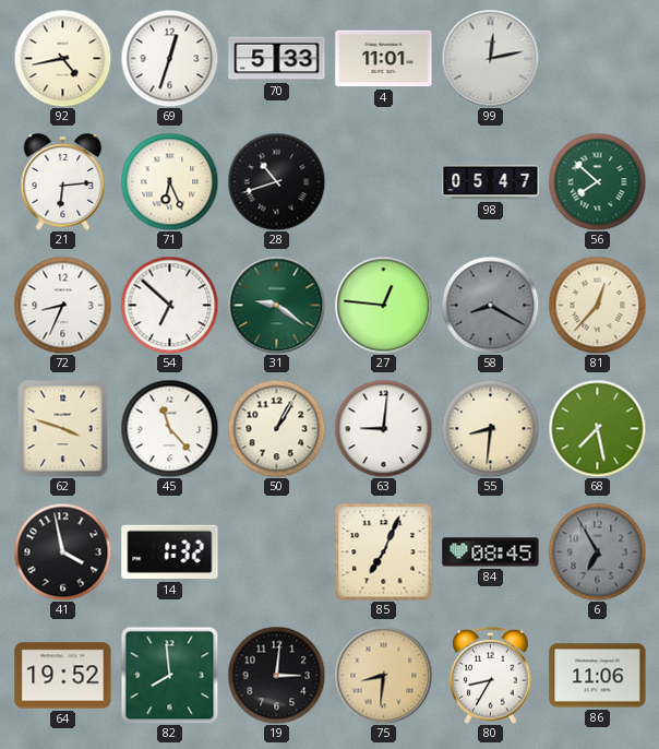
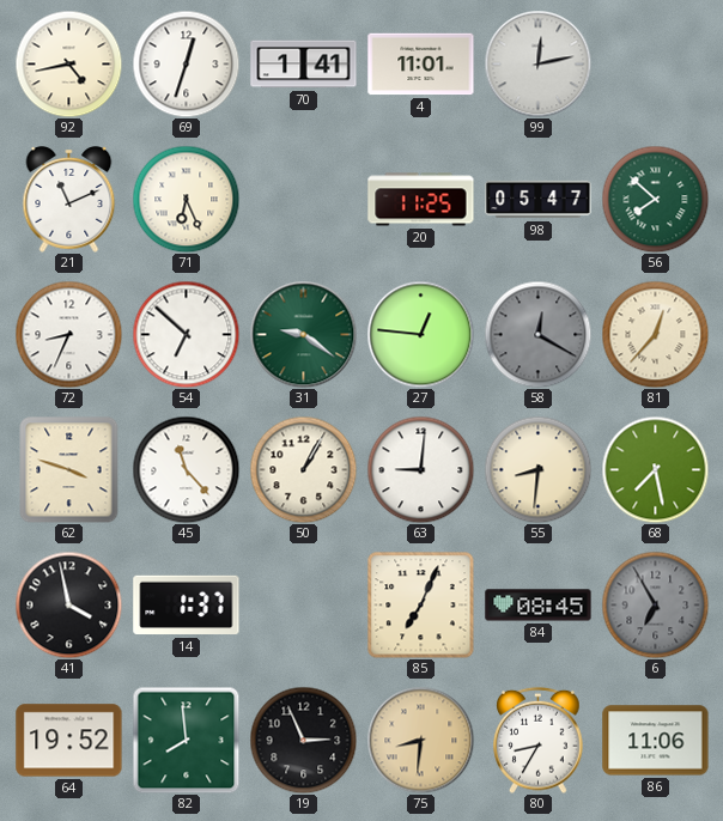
70: 5:33 -> 1:41
21: 6:14 -> 11:11
28: 10:42 -> none
20: none -> 11:25
58: 8:20 -> 12:20
14: 1:32 -> 1:37
19: 3:01 -> 2:56
